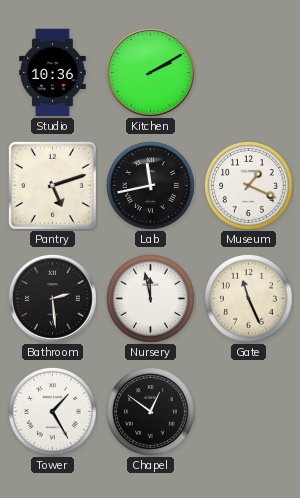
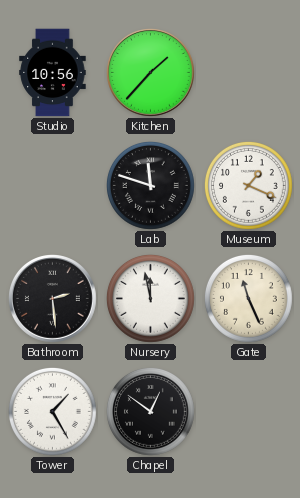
Studio: 10:36 -> 10:56
Kitchen: 2:10 -> 1:37
Pantry: 5:12 -> none
Lab: 11:43 -> 11:48
